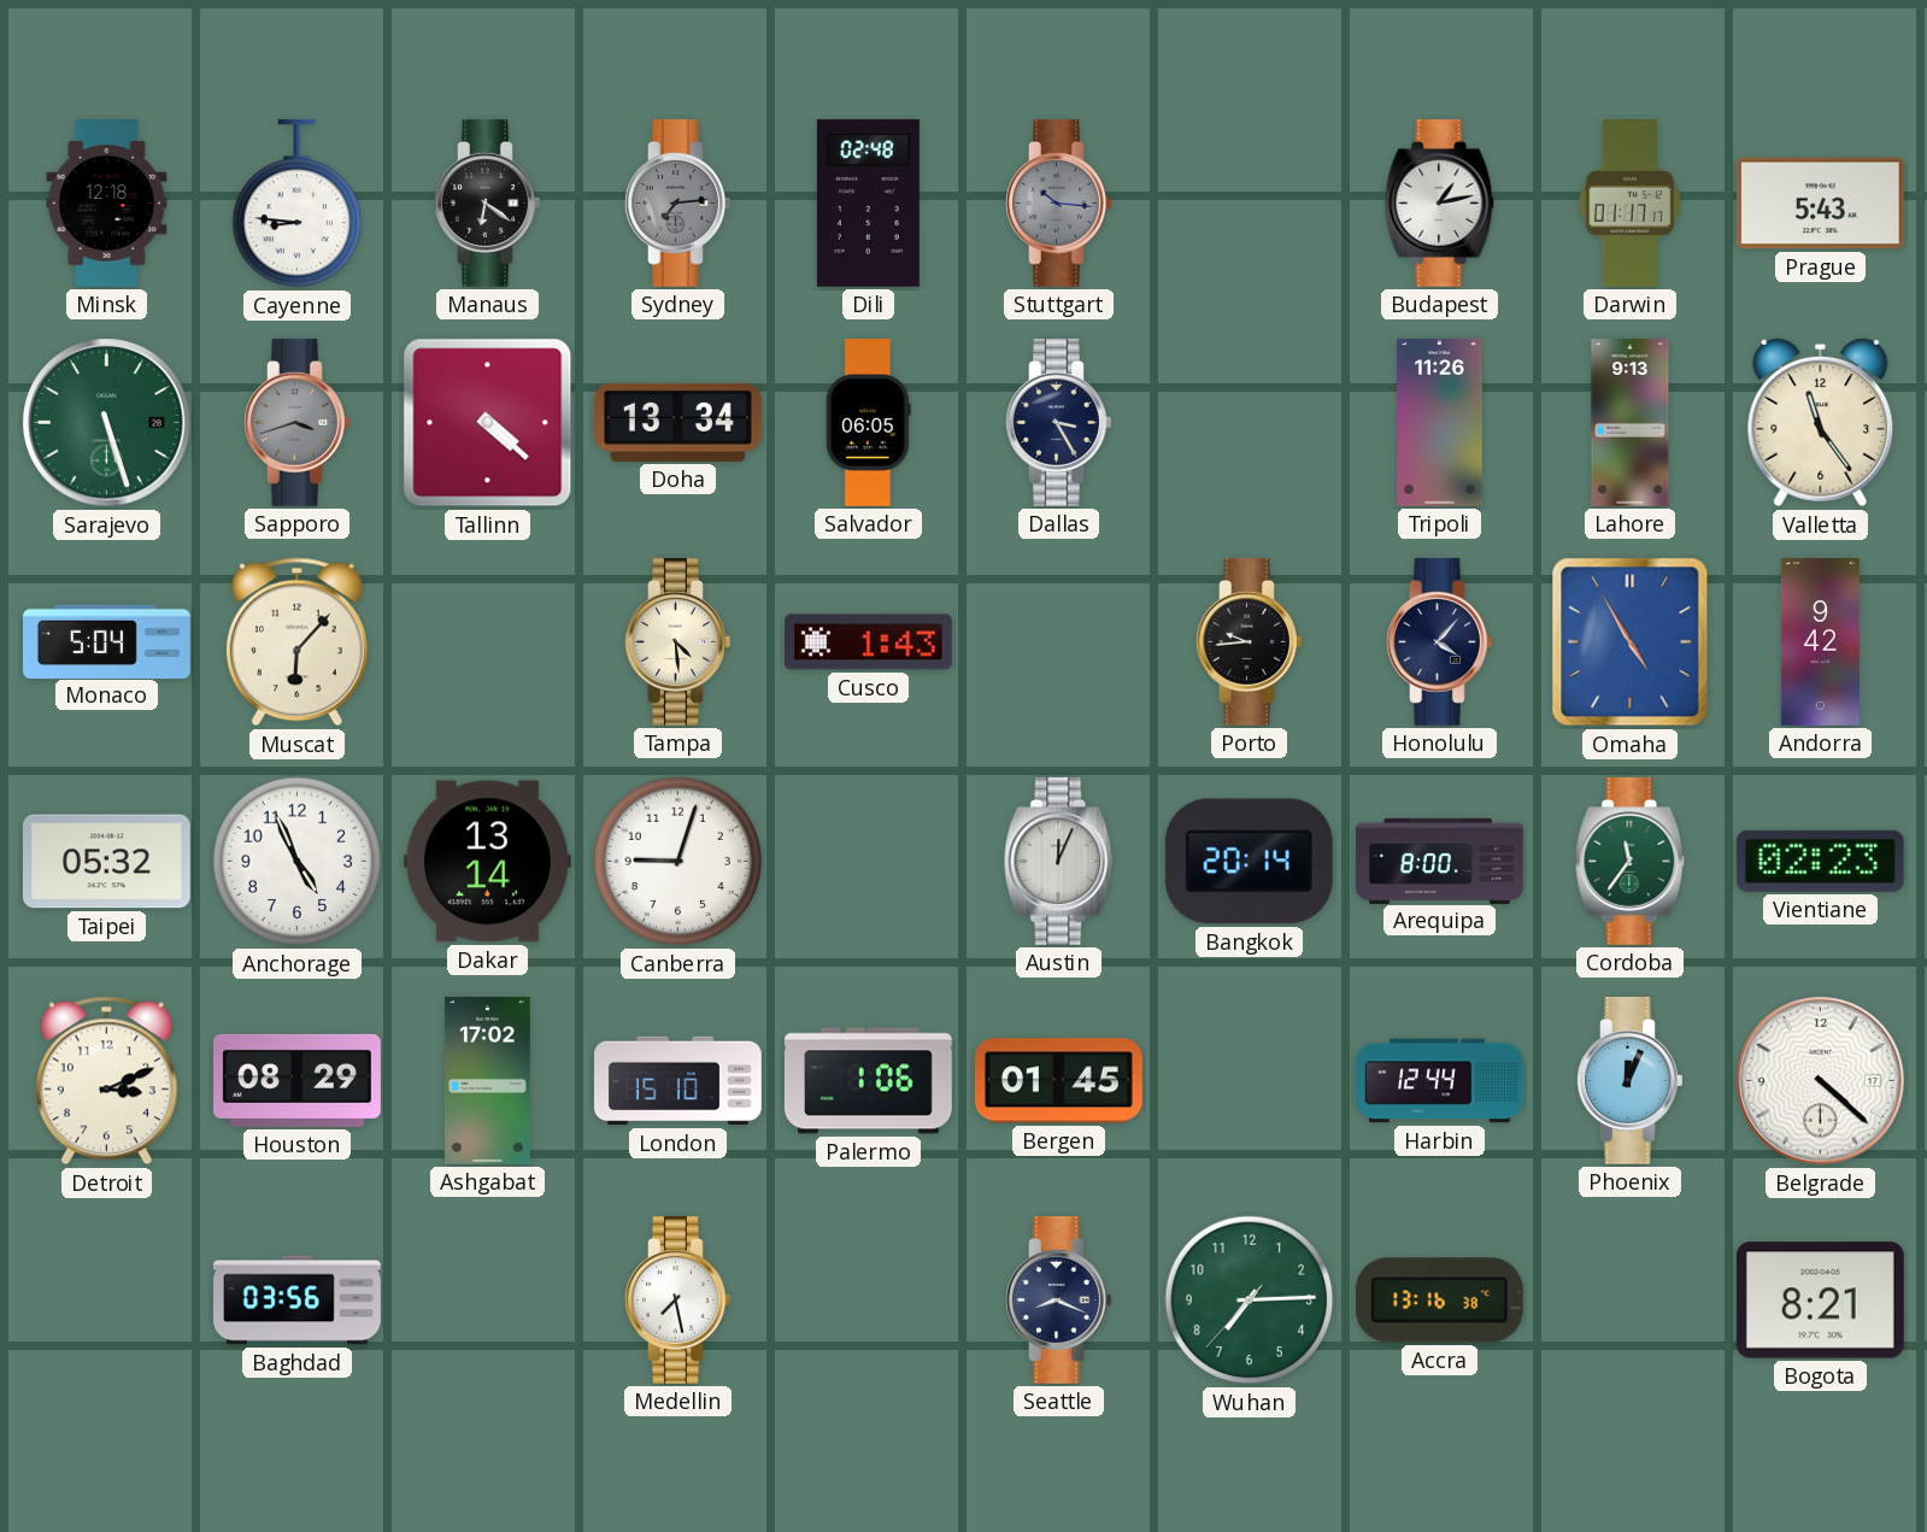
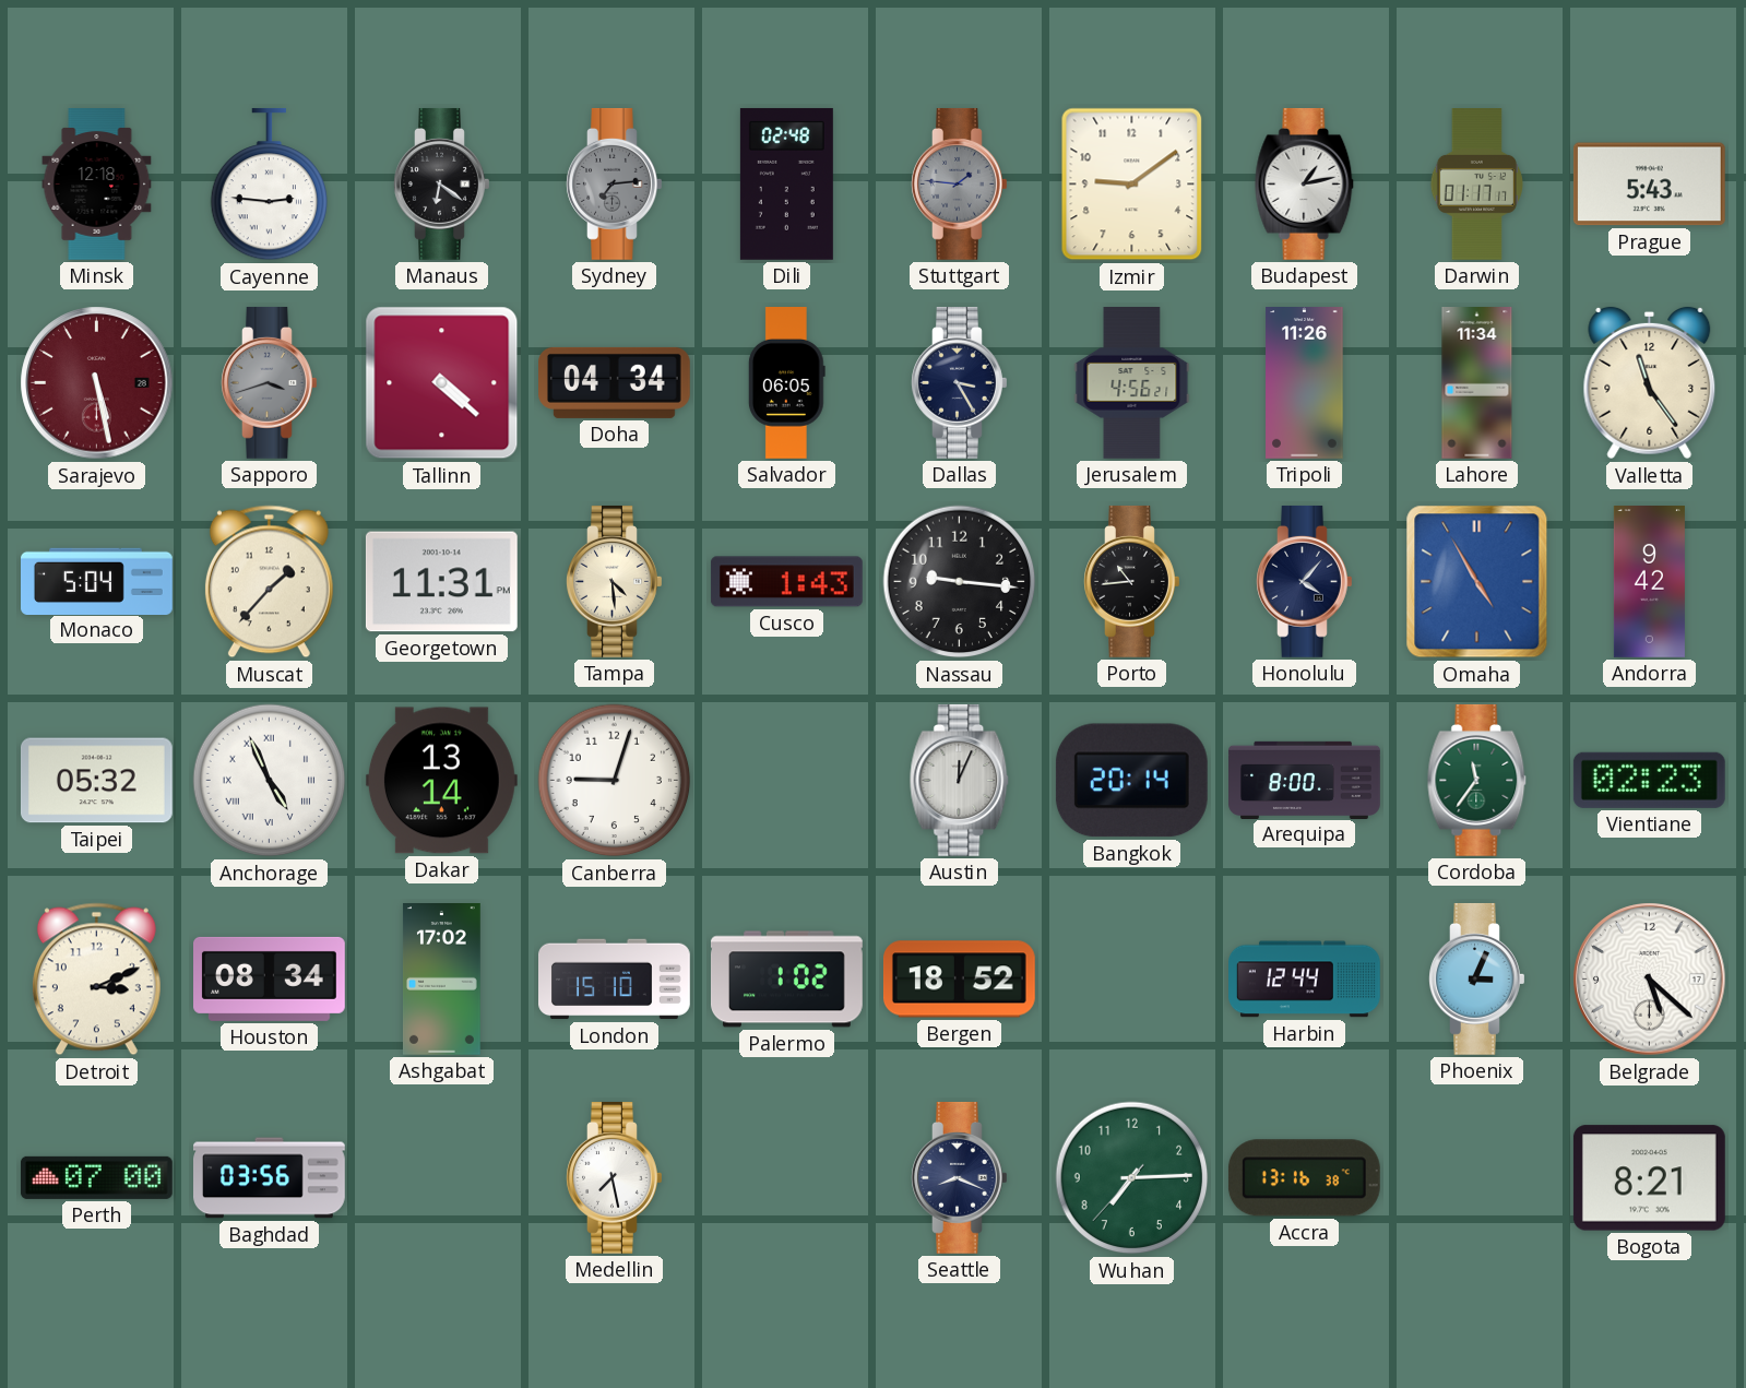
Cayenne: 8:46 -> 2:46
Stuttgart: 10:16 -> 1:46
Izmir: none -> 9:09
Sarajevo: 5:27 -> 5:28
Sarajevo dial: green -> burgundy
Doha: 13:34 -> 04:34
Jerusalem: none -> 4:56
Lahore: 9:13 -> 11:34
Muscat: 6:07 -> 1:37
Georgetown: none -> 11:31
Nassau: none -> 9:16
Porto: 9:44 -> 10:44
Anchorage numerals: Arabic -> Roman
Houston: 08:29 -> 08:34
Palermo: 1:06 -> 1:02
Bergen: 01:45 -> 18:52
Phoenix: 12:04 -> 3:04
Belgrade: 4:22 -> 5:22
Perth: none -> 07:00
